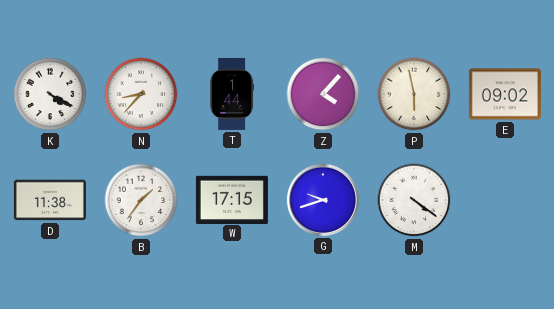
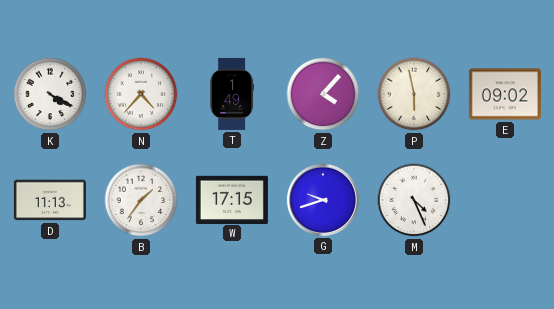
N: 8:37 -> 4:37
T: 1:44 -> 1:49
D: 11:38 -> 11:13
M: 4:21 -> 4:26
